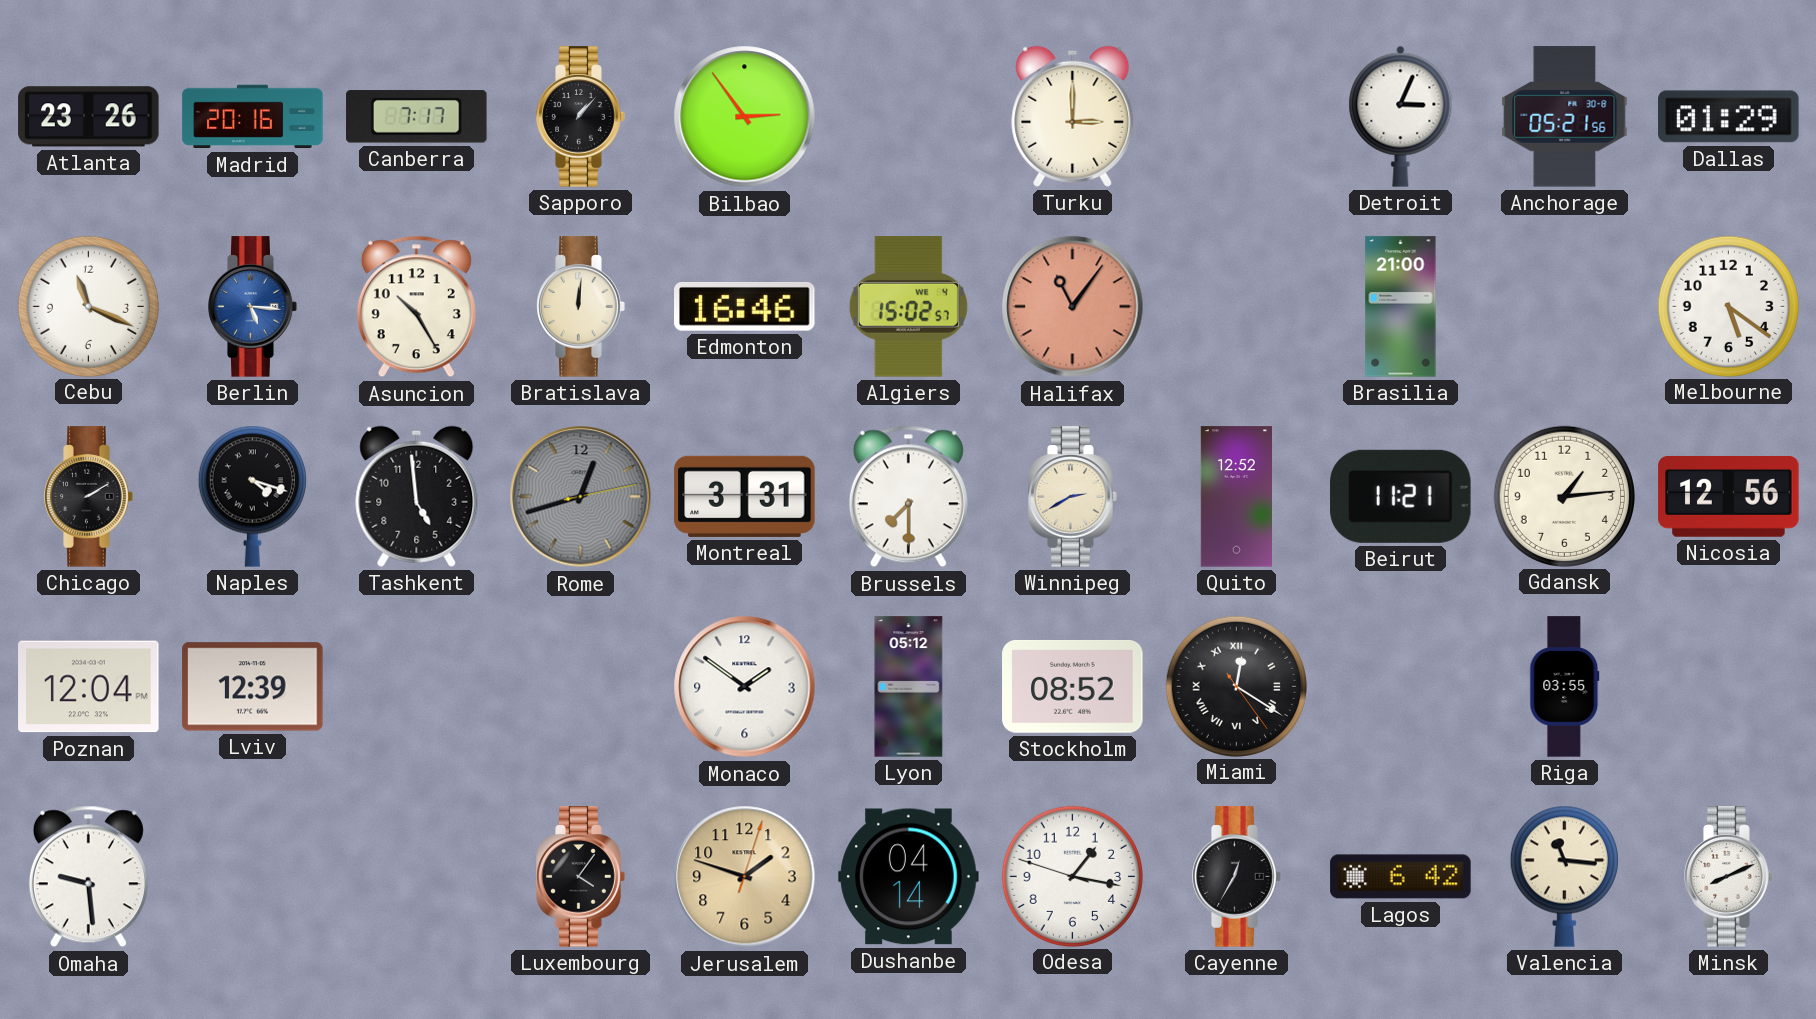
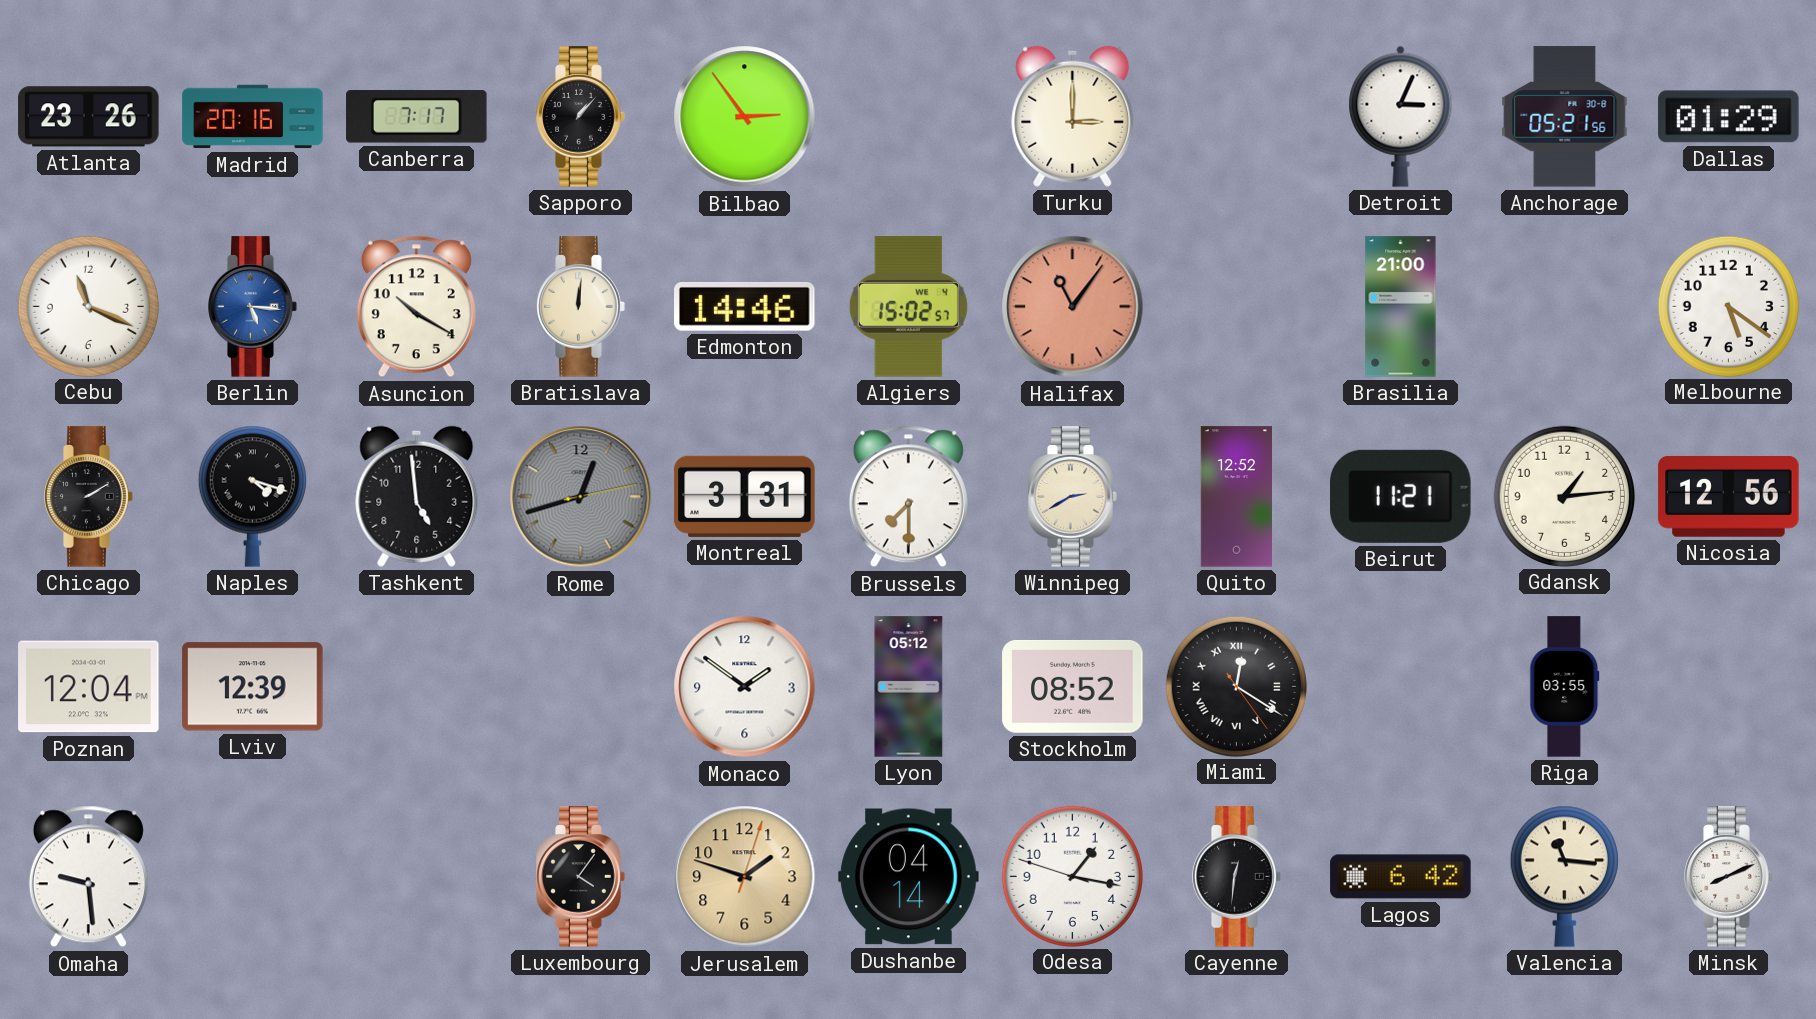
Asuncion: 10:25 -> 10:20
Edmonton: 16:46 -> 14:46
Cayenne: 12:35 -> 12:31
